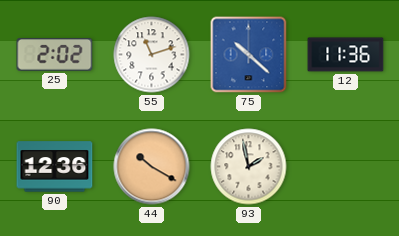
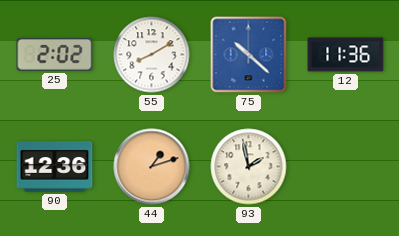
55: 11:12 -> 8:10
44: 10:20 -> 1:12
